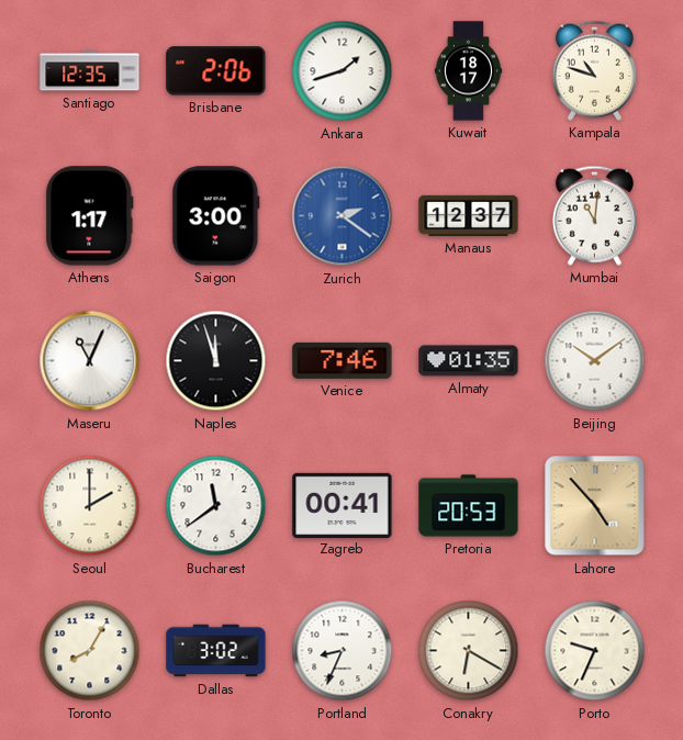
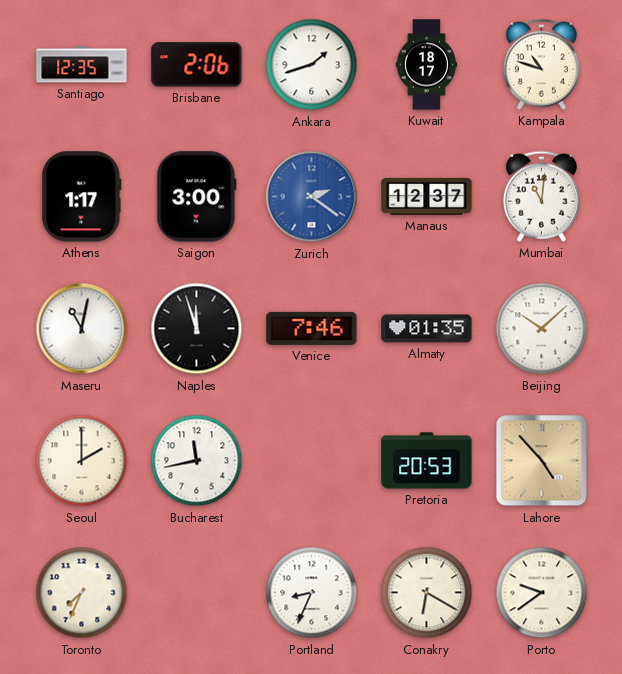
Maseru: 11:04 -> 11:02
Beijing: 10:09 -> 10:08
Bucharest: 11:39 -> 11:43
Zagreb: 00:41 -> none
Toronto: 8:05 -> 7:34
Dallas: 3:02 -> none
Porto: 9:34 -> 9:39
